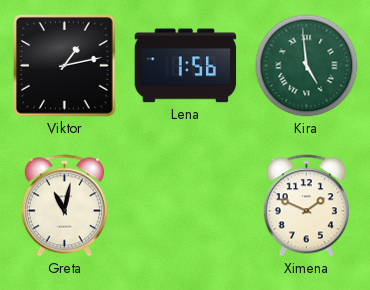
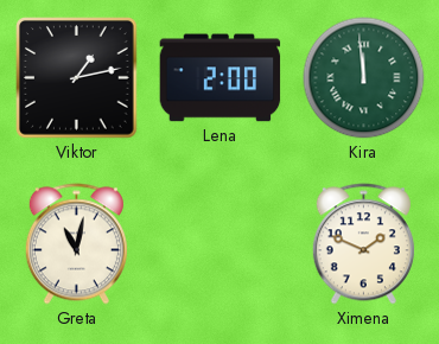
Lena: 1:56 -> 2:00
Kira: 4:59 -> 11:59
